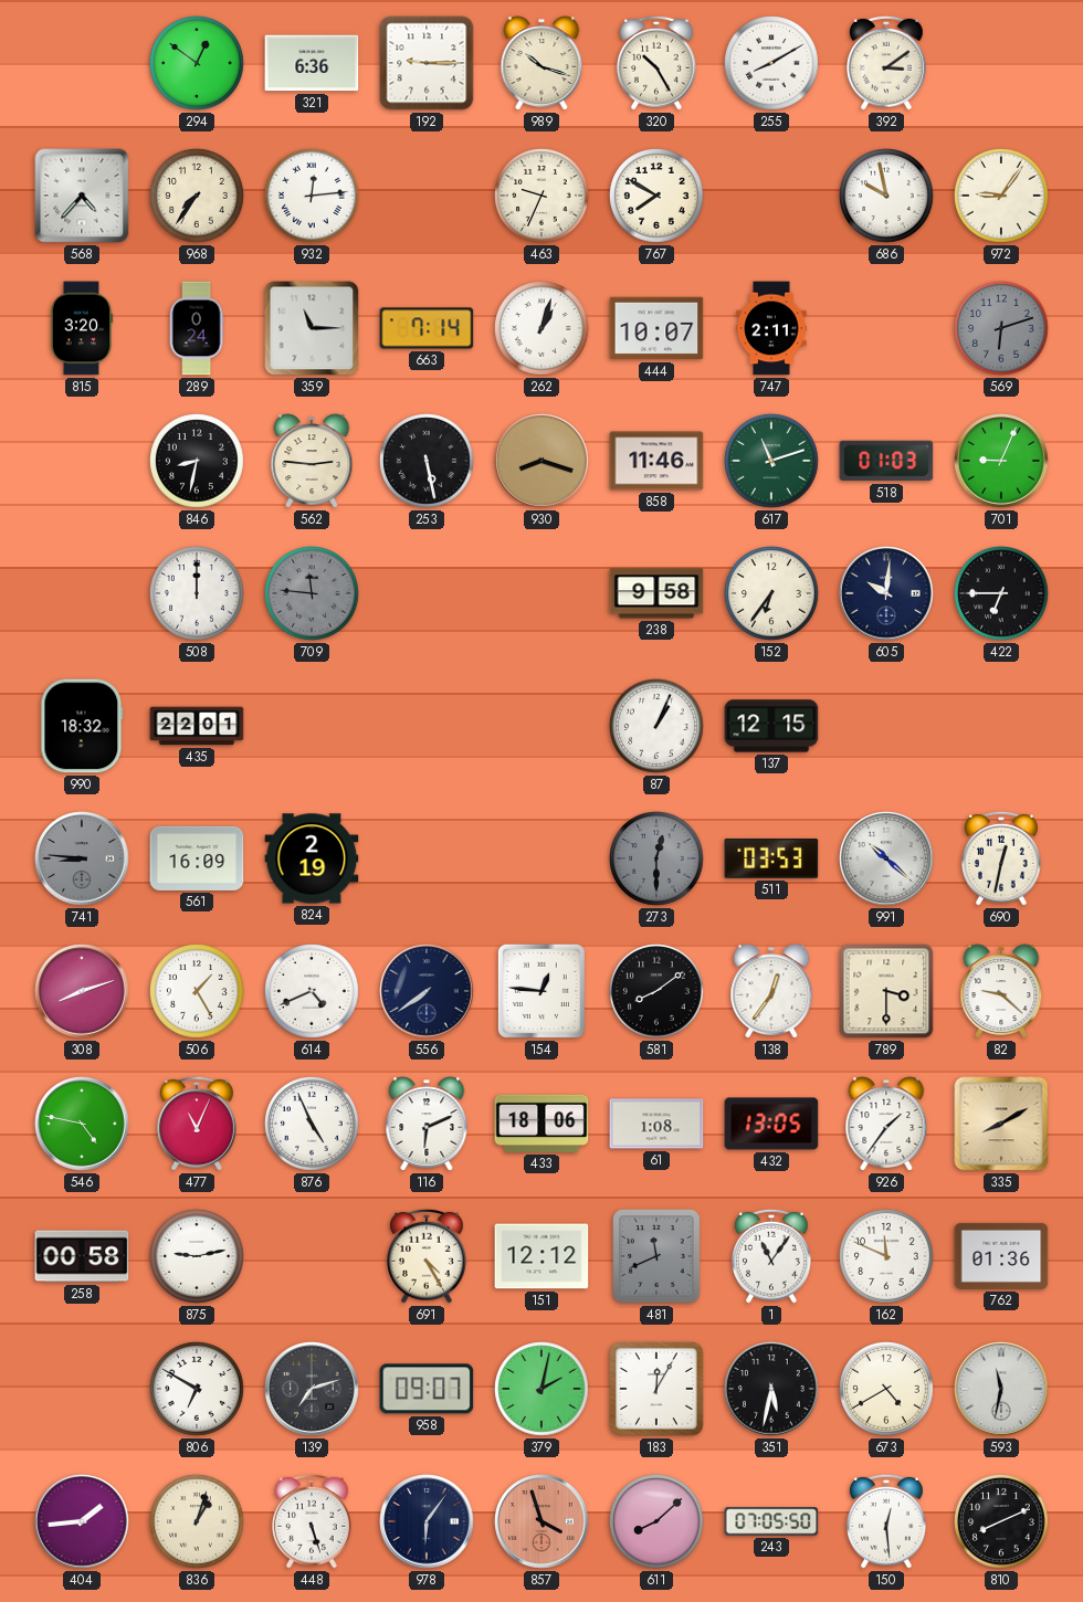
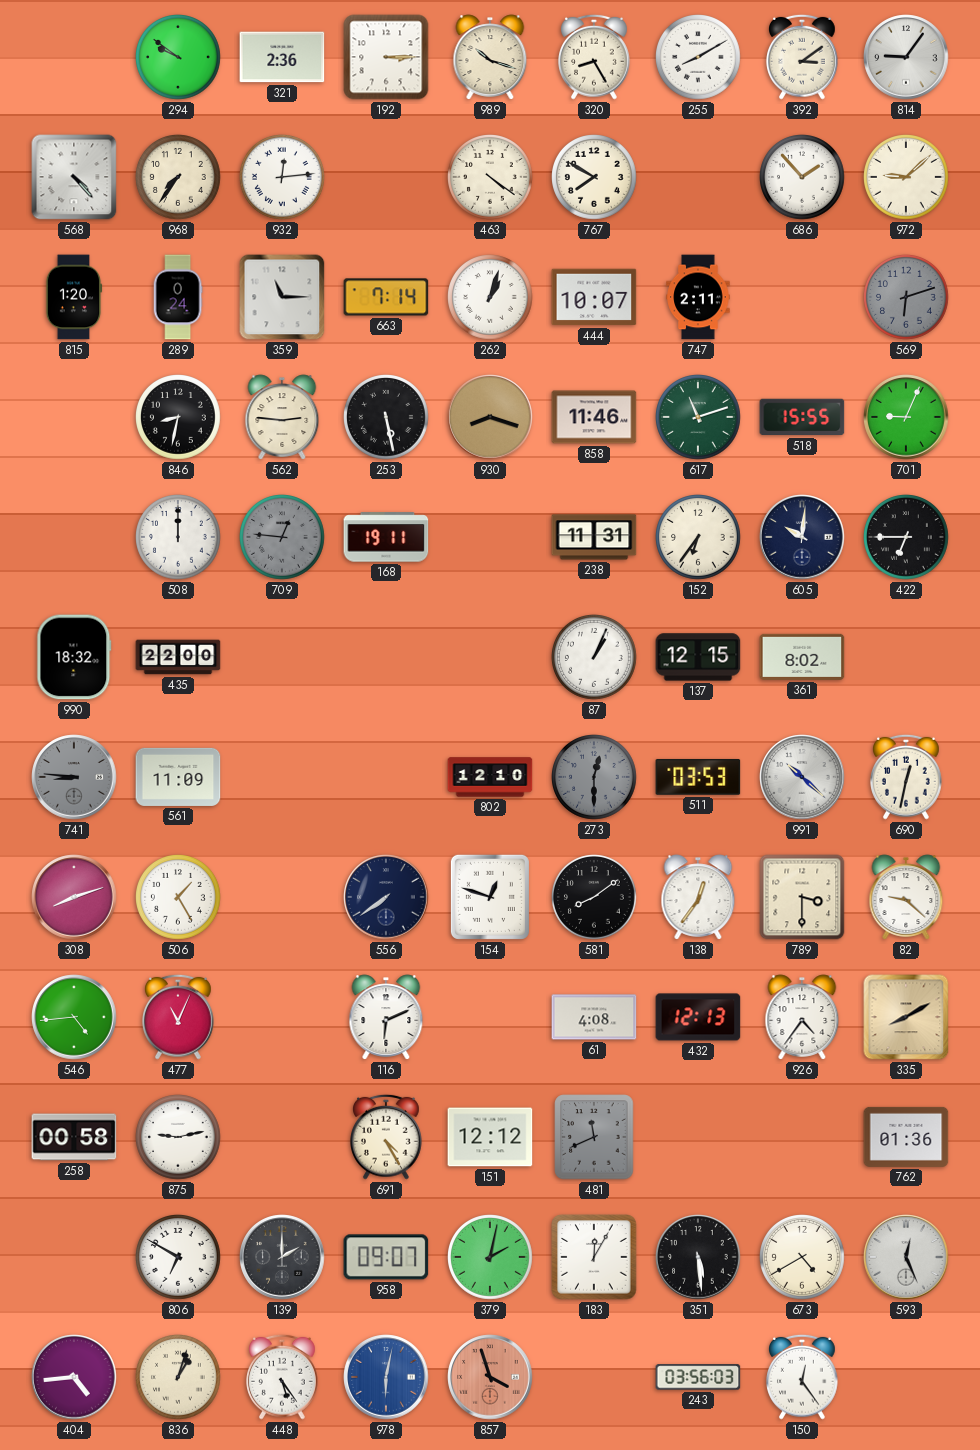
294: 12:51 -> 9:51
321: 6:36 -> 2:36
192: 9:15 -> 3:15
320: 10:25 -> 8:25
814: none -> 9:06
568: 4:37 -> 4:23
463: 9:34 -> 4:21
686: 9:58 -> 1:53
972: 9:06 -> 9:08
815: 3:20 -> 1:20
518: 01:03 -> 15:55
709: 11:46 -> 12:46
168: none -> 19:11
238: 9:58 -> 11:31
435: 22:01 -> 22:00
361: none -> 8:02
561: 16:09 -> 11:09
824: 2:19 -> none
802: none -> 12:10
614: 4:41 -> none
154: 12:46 -> 12:48
546: 4:47 -> 4:44
876: 4:56 -> none
433: 18:06 -> none
61: 1:08 -> 4:08
432: 13:05 -> 12:13
926: 1:36 -> 4:36
1: 11:06 -> none
162: 11:49 -> none
139: 7:12 -> 2:00
351: 5:32 -> 5:29
593: 11:32 -> 12:26
404: 1:44 -> 4:44
448: 5:27 -> 5:24
978: 6:06 -> 6:02
978 dial: navy -> blue
611: 8:08 -> none
243: 07:05 -> 03:56
150: 12:29 -> 12:24
810: 8:11 -> none
